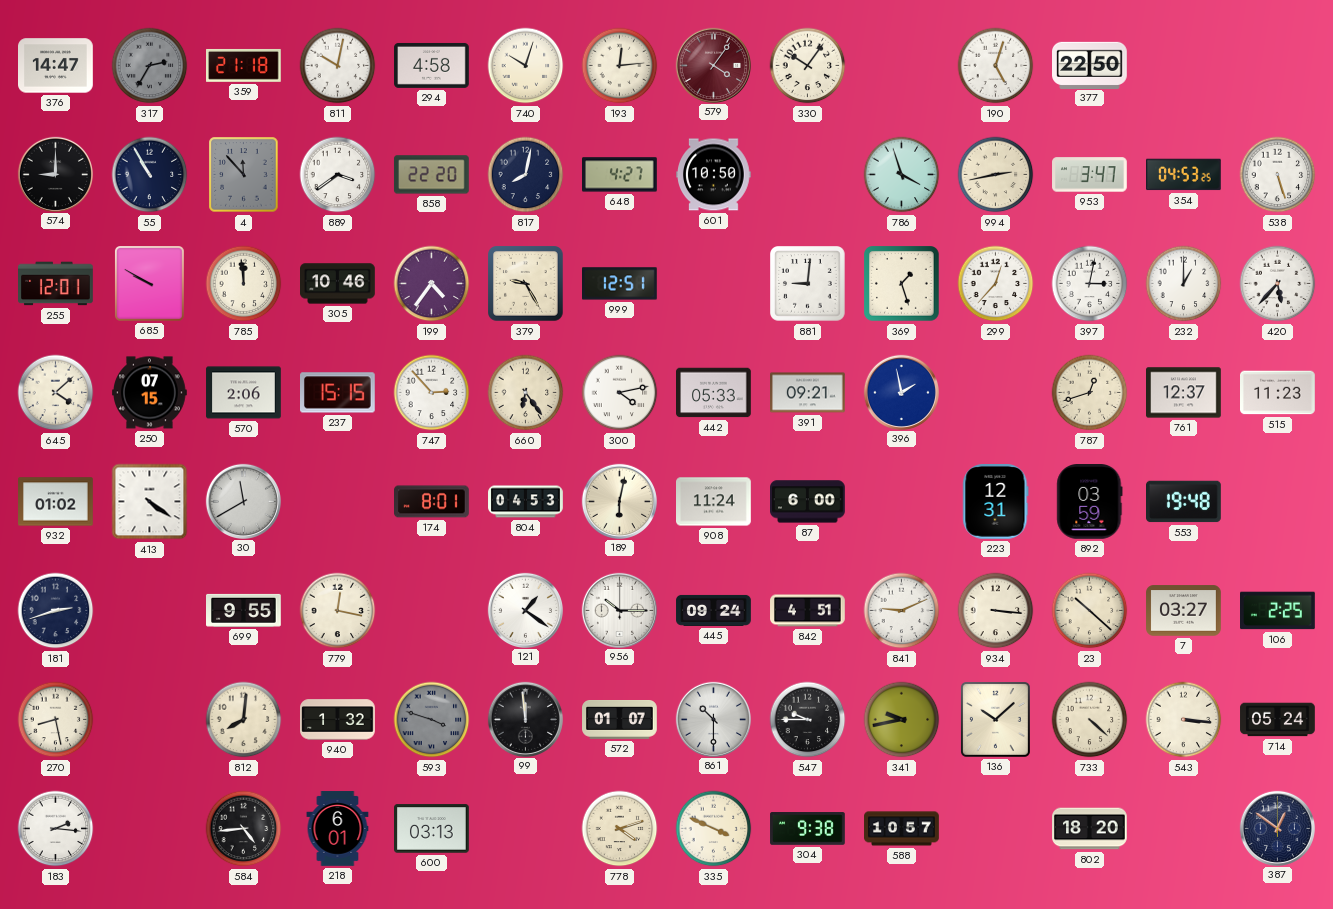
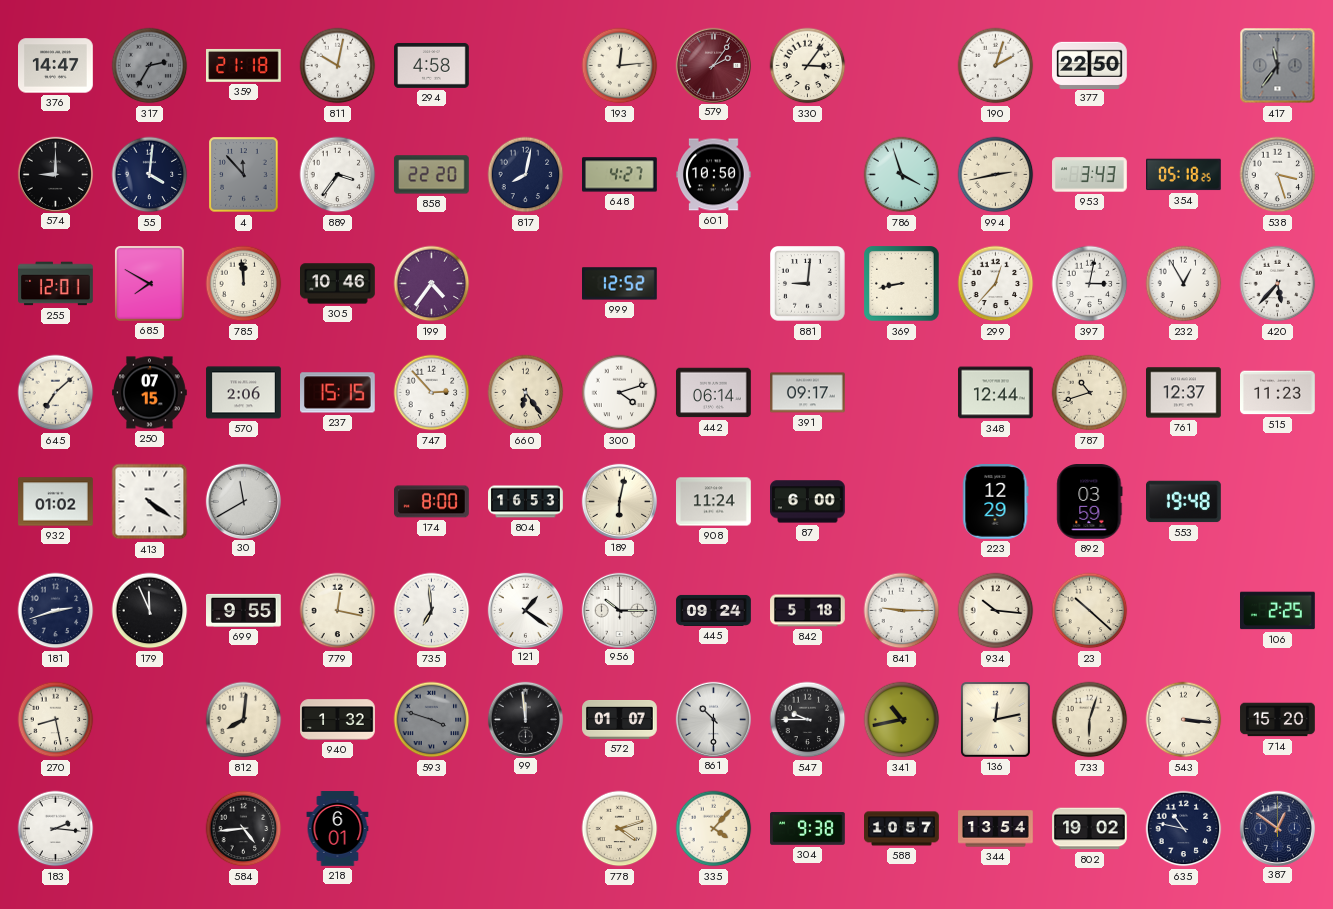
740: 10:03 -> none
579: 4:06 -> 2:06
330: 10:06 -> 3:06
190: 5:03 -> 2:03
417: none -> 11:36
55: 10:55 -> 4:01
889: 3:39 -> 3:36
953: 3:47 -> 3:43
354: 04:53 -> 05:18
538: 5:27 -> 3:27
685: 9:50 -> 7:50
379: 9:25 -> none
999: 12:51 -> 12:52
369: 1:27 -> 8:43
232: 1:00 -> 12:55
645: 4:08 -> 7:08
300: 4:13 -> 4:12
442: 05:33 -> 06:14
391: 09:21 -> 09:17
396: 1:58 -> none
348: none -> 12:44
787: 12:42 -> 10:42
174: 8:01 -> 8:00
804: 04:53 -> 16:53
223: 12:31 -> 12:29
179: none -> 11:56
735: none -> 6:59
842: 4:51 -> 5:18
841: 9:11 -> 9:15
934: 3:16 -> 10:16
7: 03:27 -> none
341: 9:43 -> 10:43
136: 10:08 -> 12:13
733: 4:22 -> 6:03
714: 05:24 -> 15:20
600: 03:13 -> none
335: 3:49 -> 4:07
344: none -> 13:54
802: 18:20 -> 19:02
635: none -> 10:47
